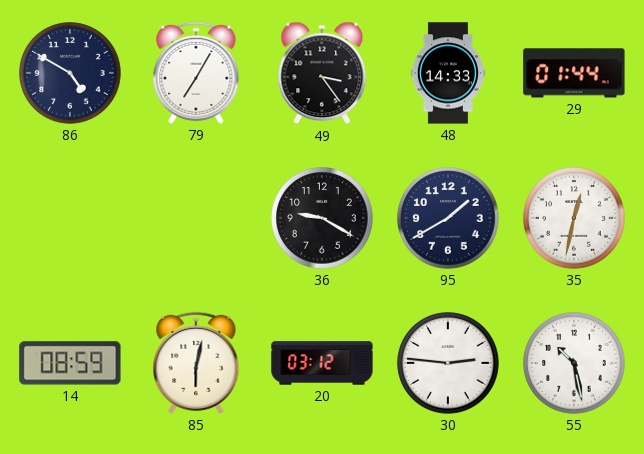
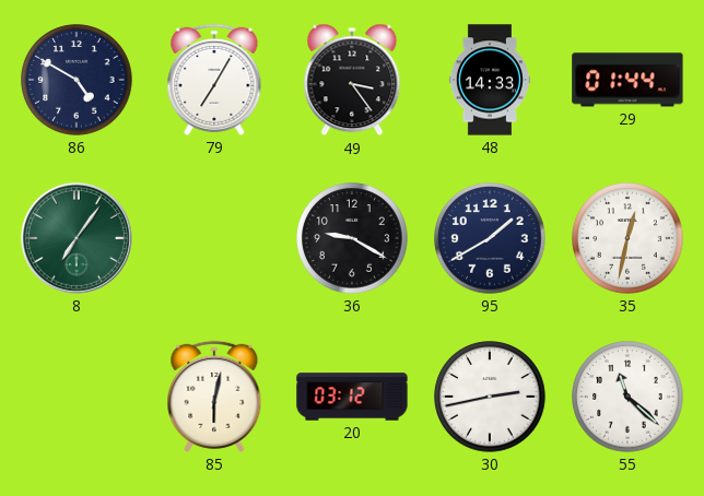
8: none -> 7:06
14: 08:59 -> none
30: 2:46 -> 2:43
55: 10:28 -> 11:22
